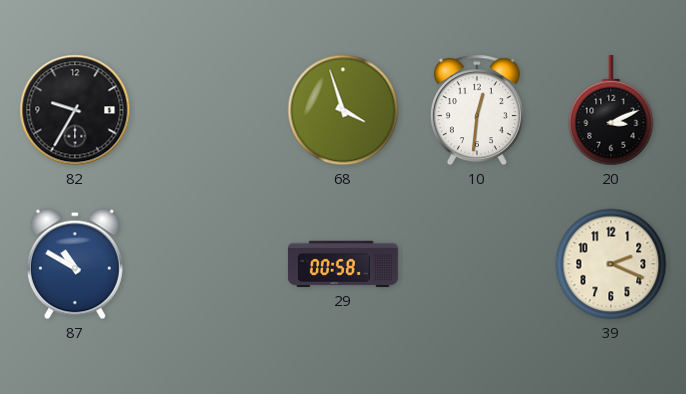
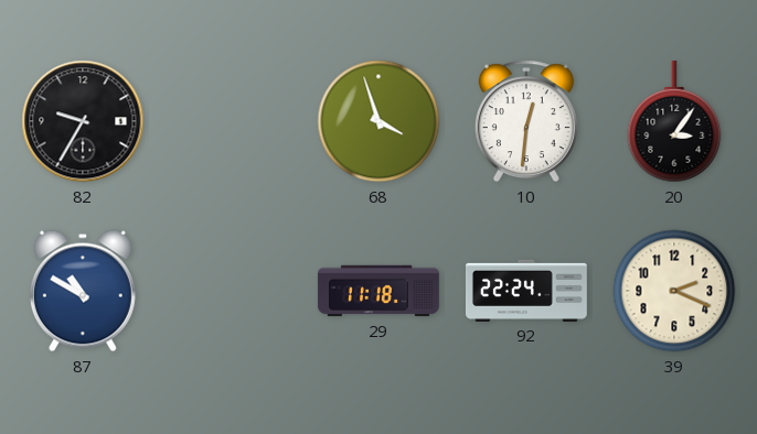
20: 3:11 -> 3:06
29: 00:58 -> 11:18
92: none -> 22:24
